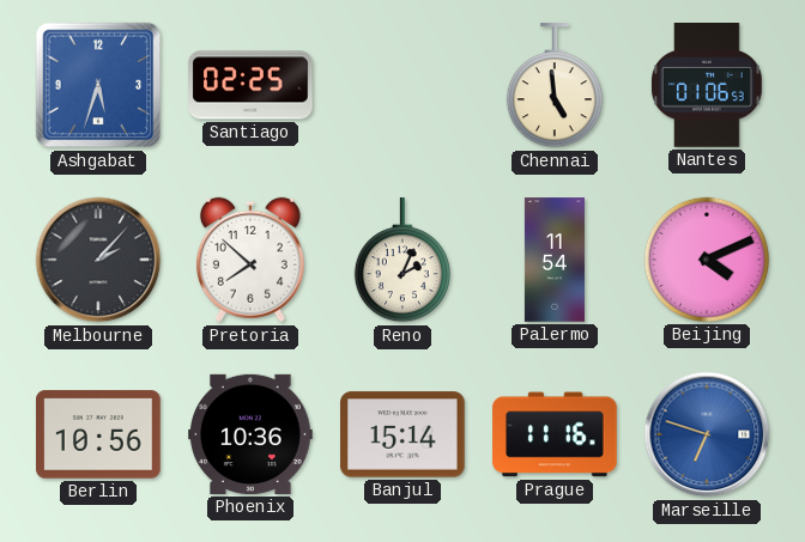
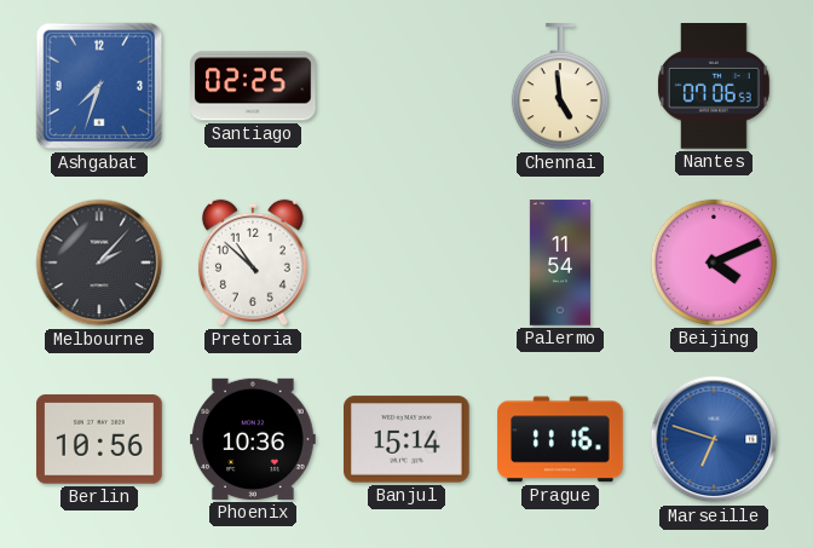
Ashgabat: 5:33 -> 7:33
Nantes: 01:06 -> 07:06
Pretoria: 7:52 -> 10:52
Reno: 2:04 -> none
